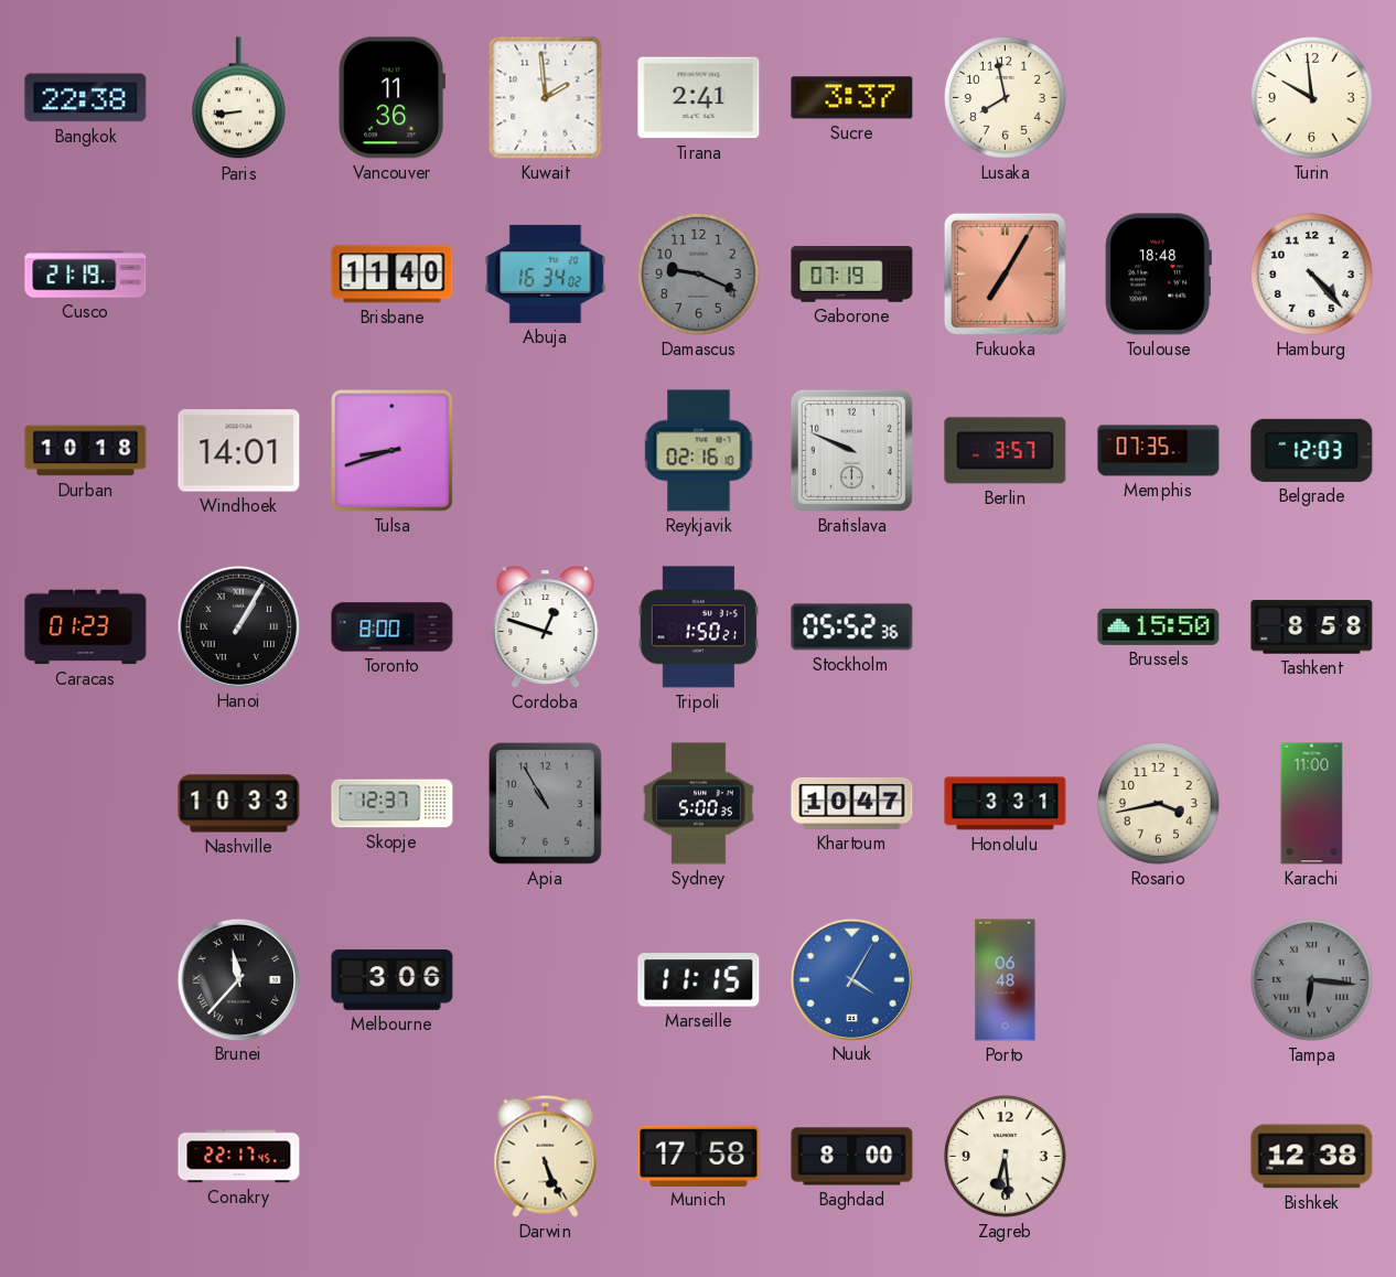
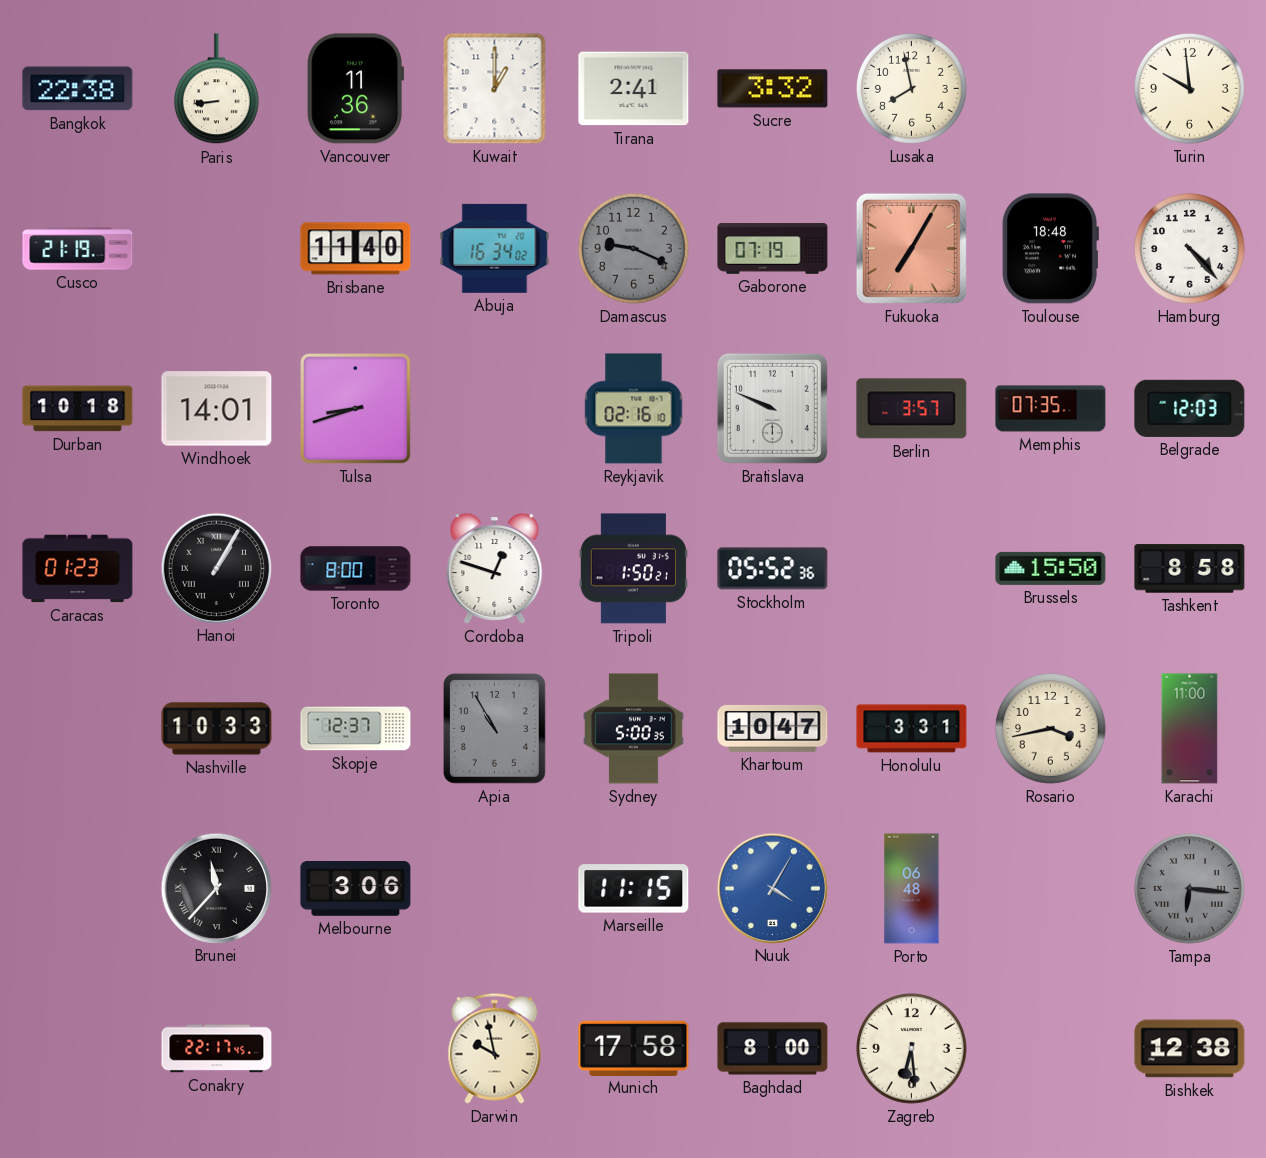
Kuwait: 1:59 -> 1:00
Sucre: 3:37 -> 3:32
Darwin: 5:26 -> 9:58
